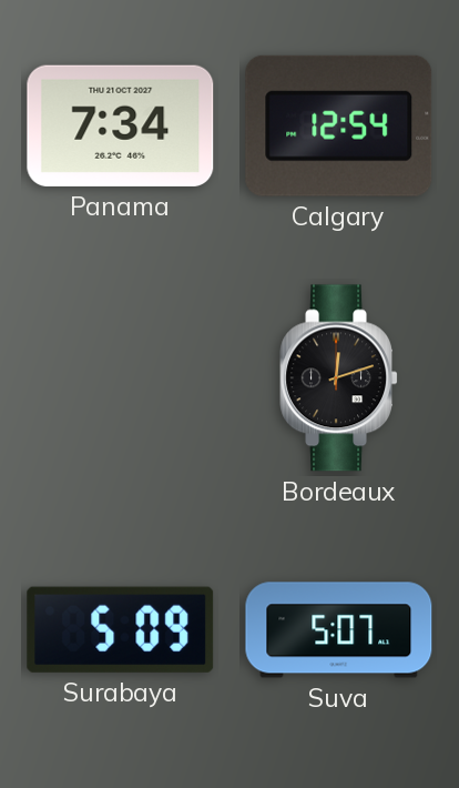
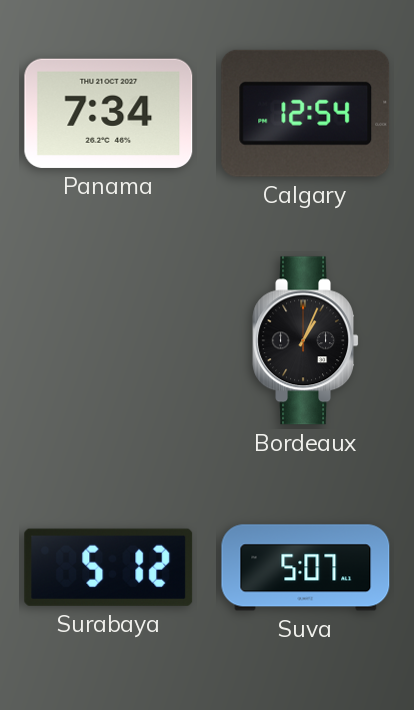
Bordeaux: 12:12 -> 1:04
Surabaya: 5:09 -> 5:12
